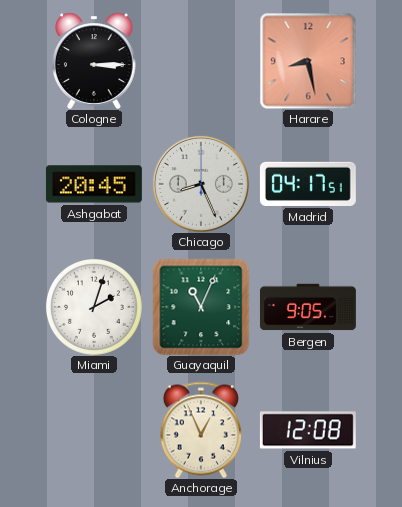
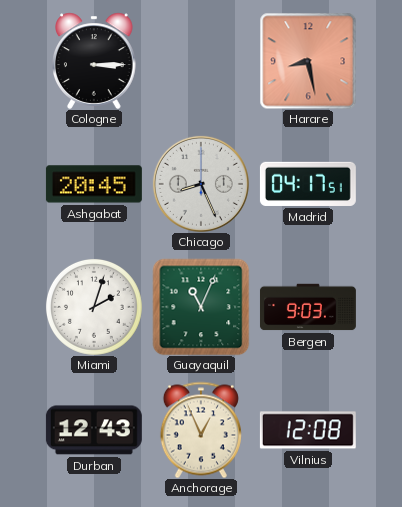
Bergen: 9:05 -> 9:03
Durban: none -> 12:43
